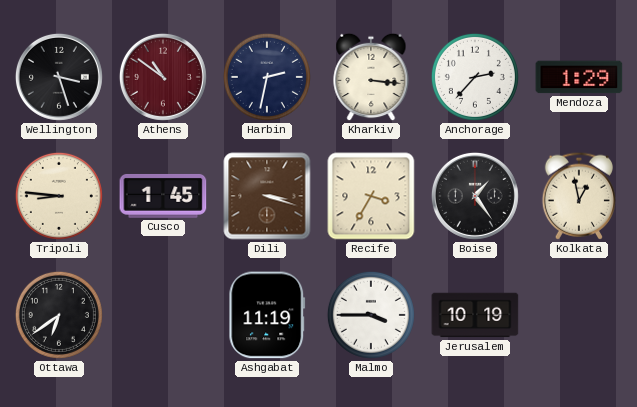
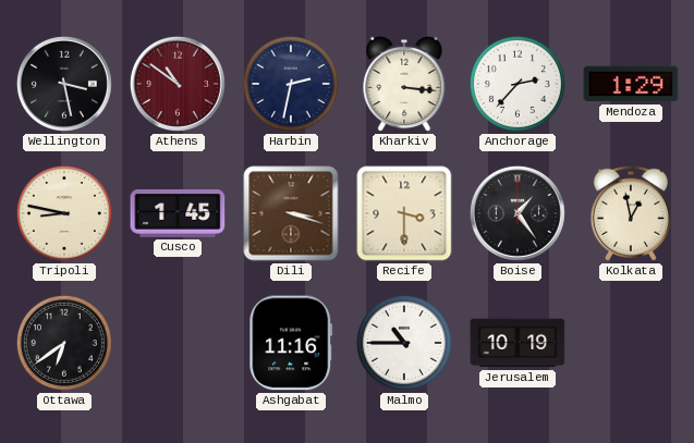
Wellington: 3:27 -> 3:28
Tripoli: 8:46 -> 8:47
Recife: 3:35 -> 3:30
Ashgabat: 11:19 -> 11:16
Malmo: 3:45 -> 10:45
